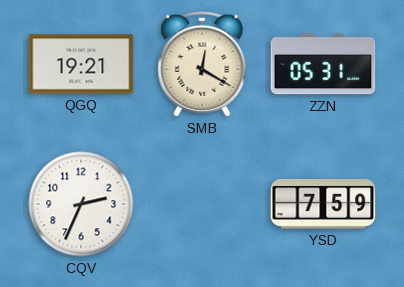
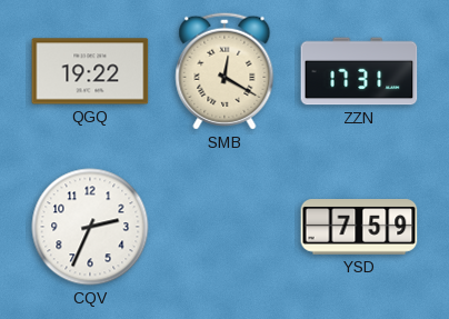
QGQ: 19:21 -> 19:22
ZZN: 05:31 -> 17:31
